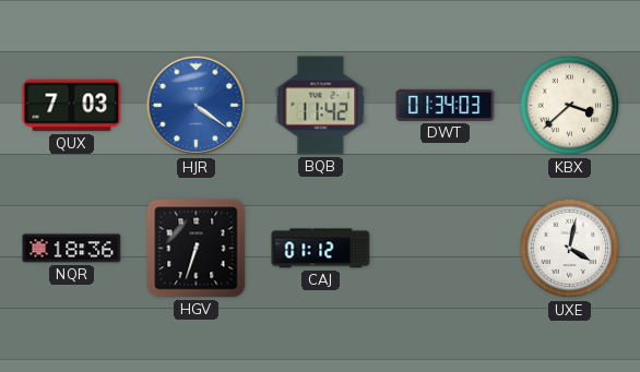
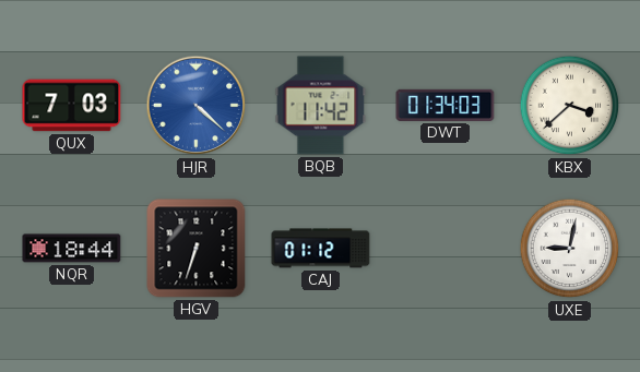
HJR: 4:21 -> 4:22
NQR: 18:36 -> 18:44
UXE: 4:02 -> 9:02
